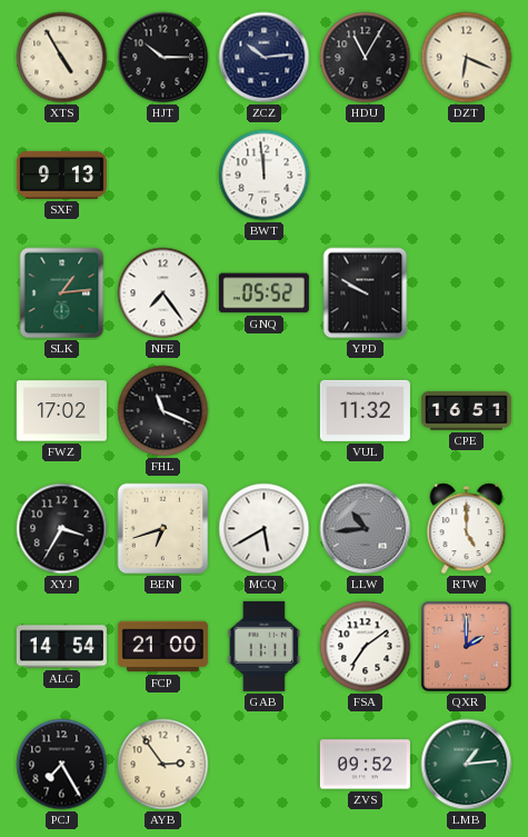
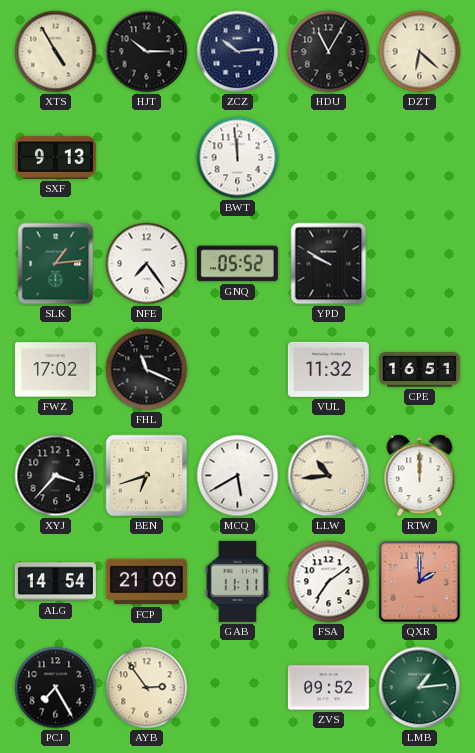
DZT: 6:19 -> 6:22
XYJ: 3:35 -> 3:37
LLW dial: grey -> cream
RTW: 5:00 -> 12:00
